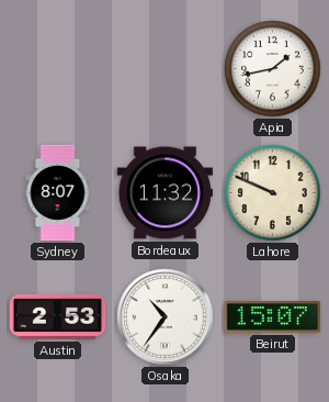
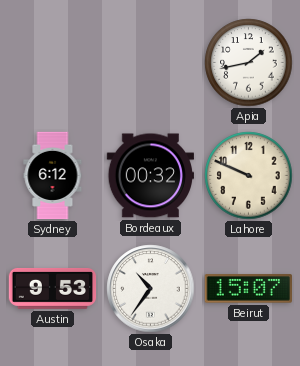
Sydney: 8:07 -> 6:12
Bordeaux: 11:32 -> 00:32
Austin: 2:53 -> 9:53
